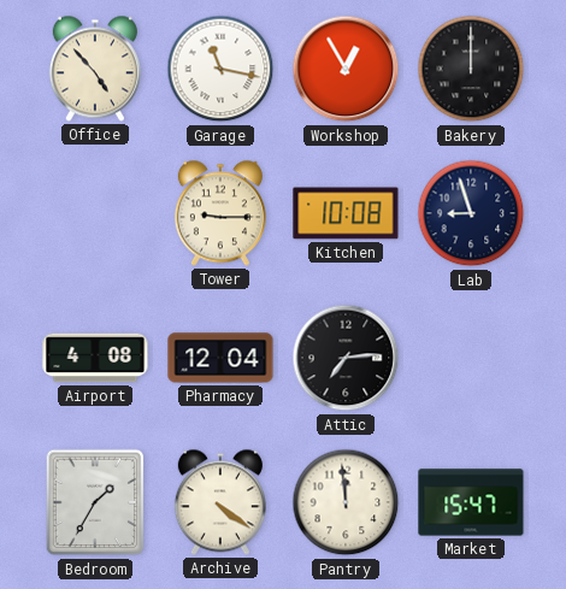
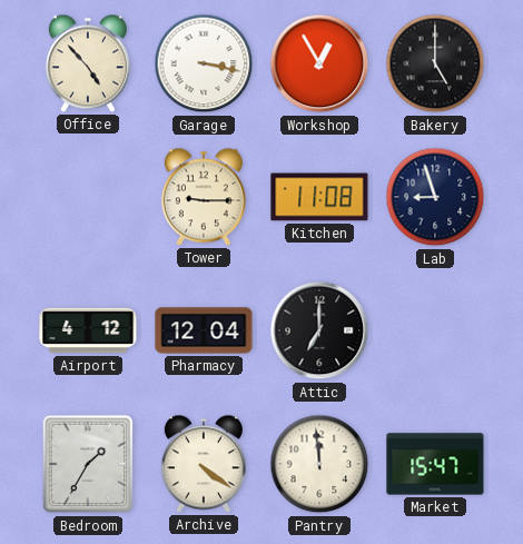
Garage: 11:17 -> 3:17
Bakery: 12:00 -> 5:00
Kitchen: 10:08 -> 11:08
Airport: 4:08 -> 4:12
Attic: 7:14 -> 7:00
